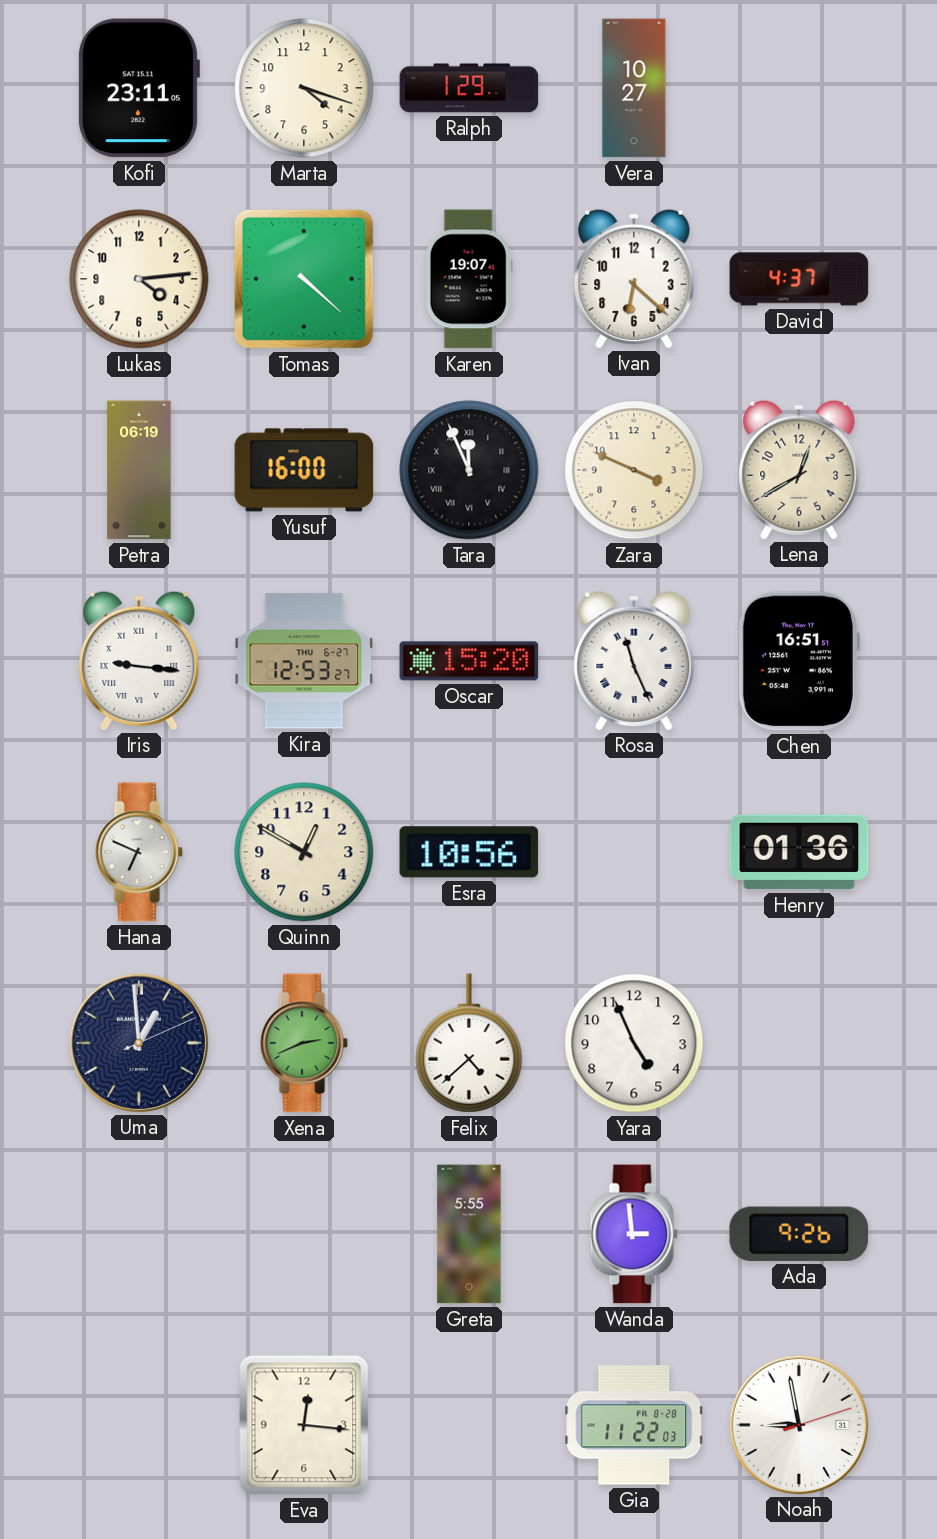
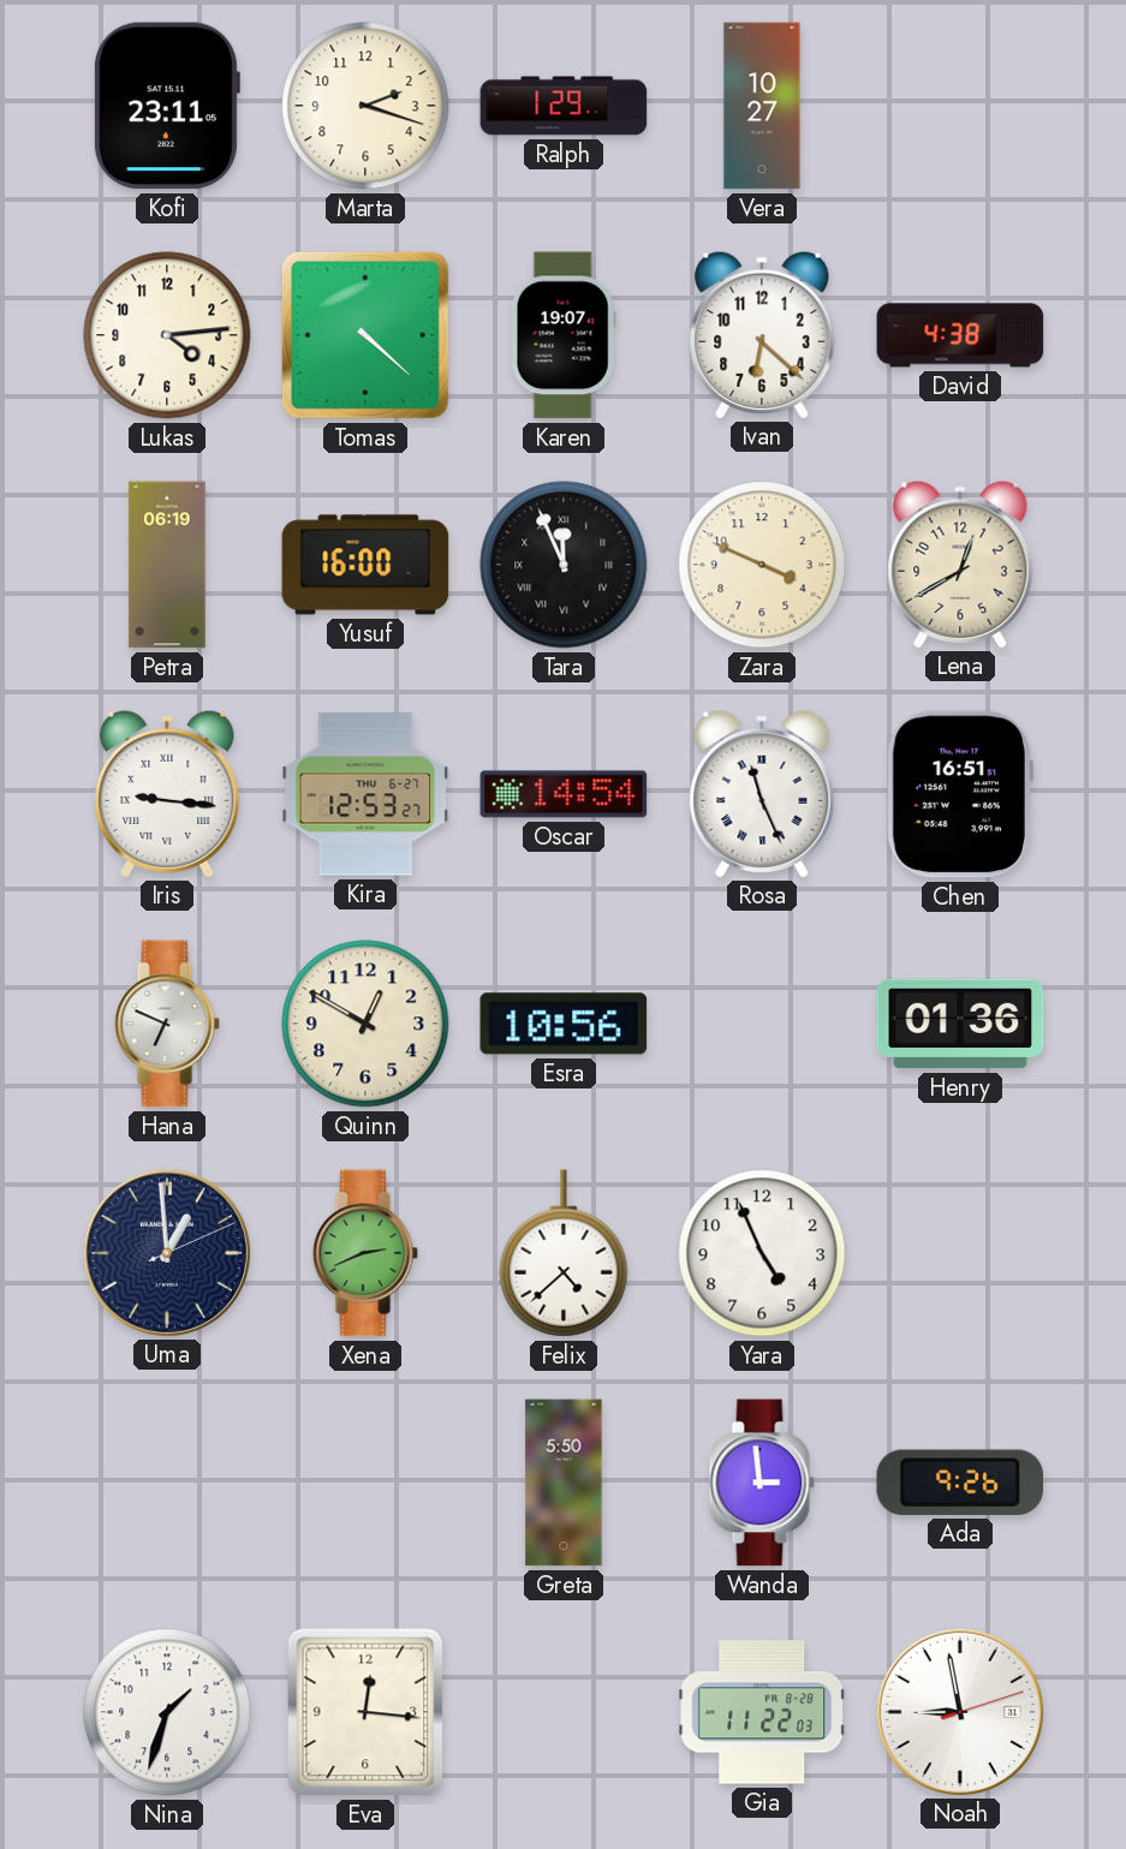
Marta: 4:18 -> 2:18
David: 4:37 -> 4:38
Oscar: 15:20 -> 14:54
Greta: 5:55 -> 5:50
Nina: none -> 1:33
